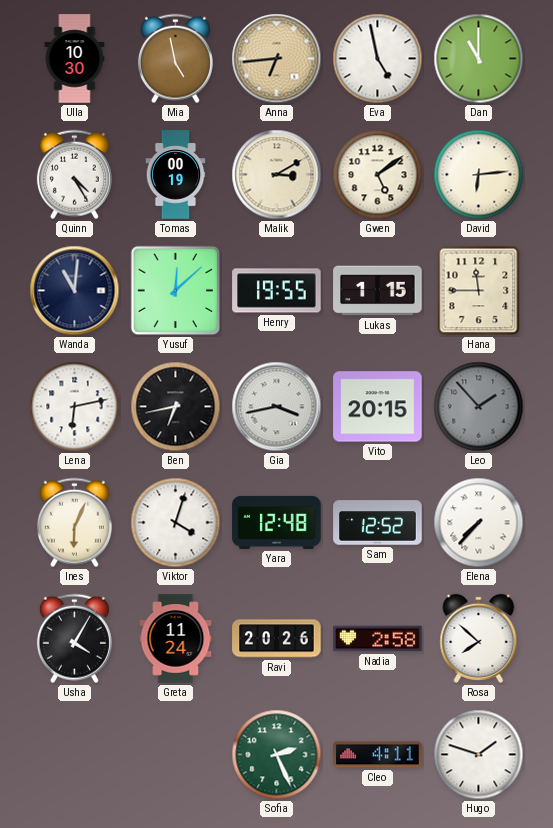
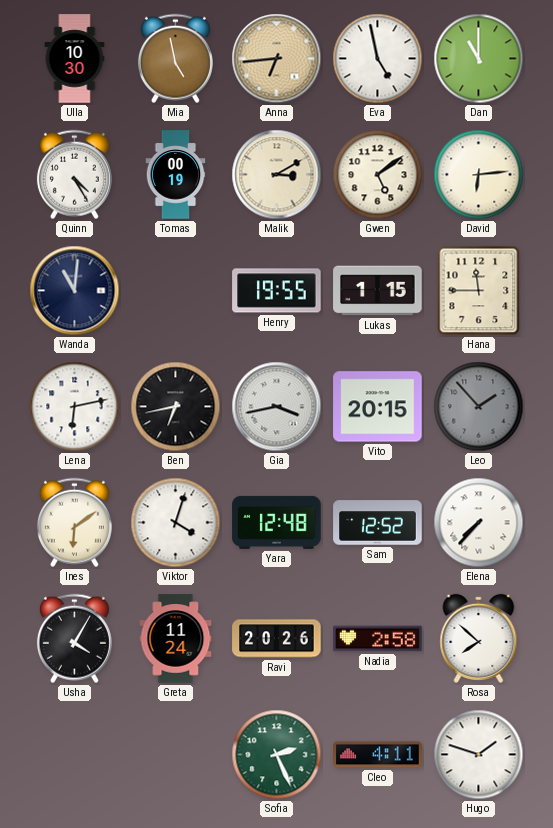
Yusuf: 12:08 -> none
Ines: 6:04 -> 6:09
